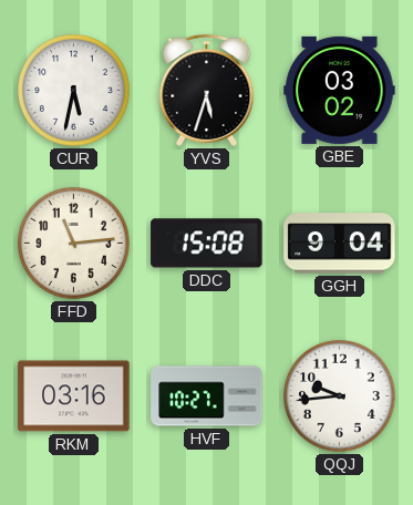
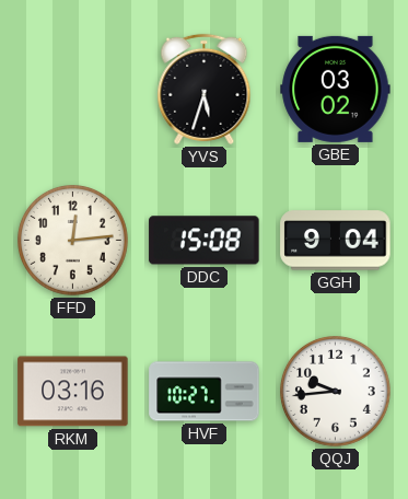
CUR: 5:32 -> none
FFD: 11:14 -> 12:14
